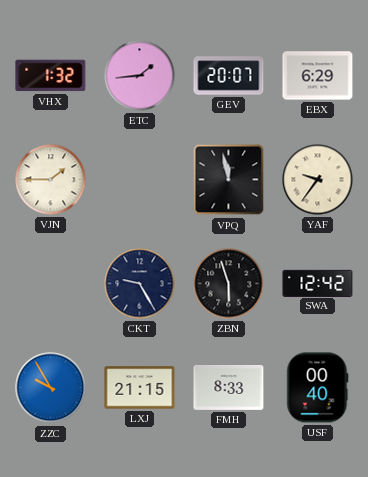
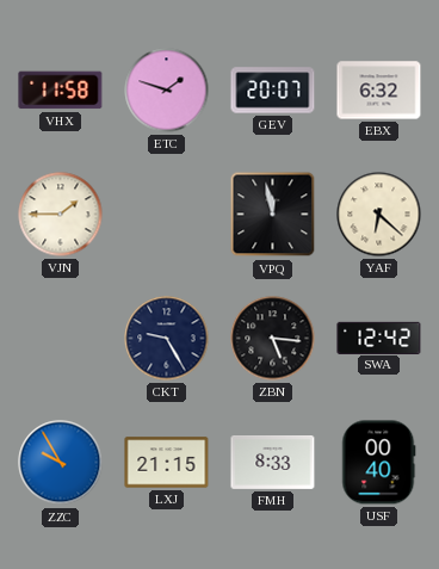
VHX: 1:32 -> 11:58
ETC: 1:44 -> 1:48
EBX: 6:29 -> 6:32
YAF: 9:36 -> 6:22
ZBN: 5:57 -> 5:16
